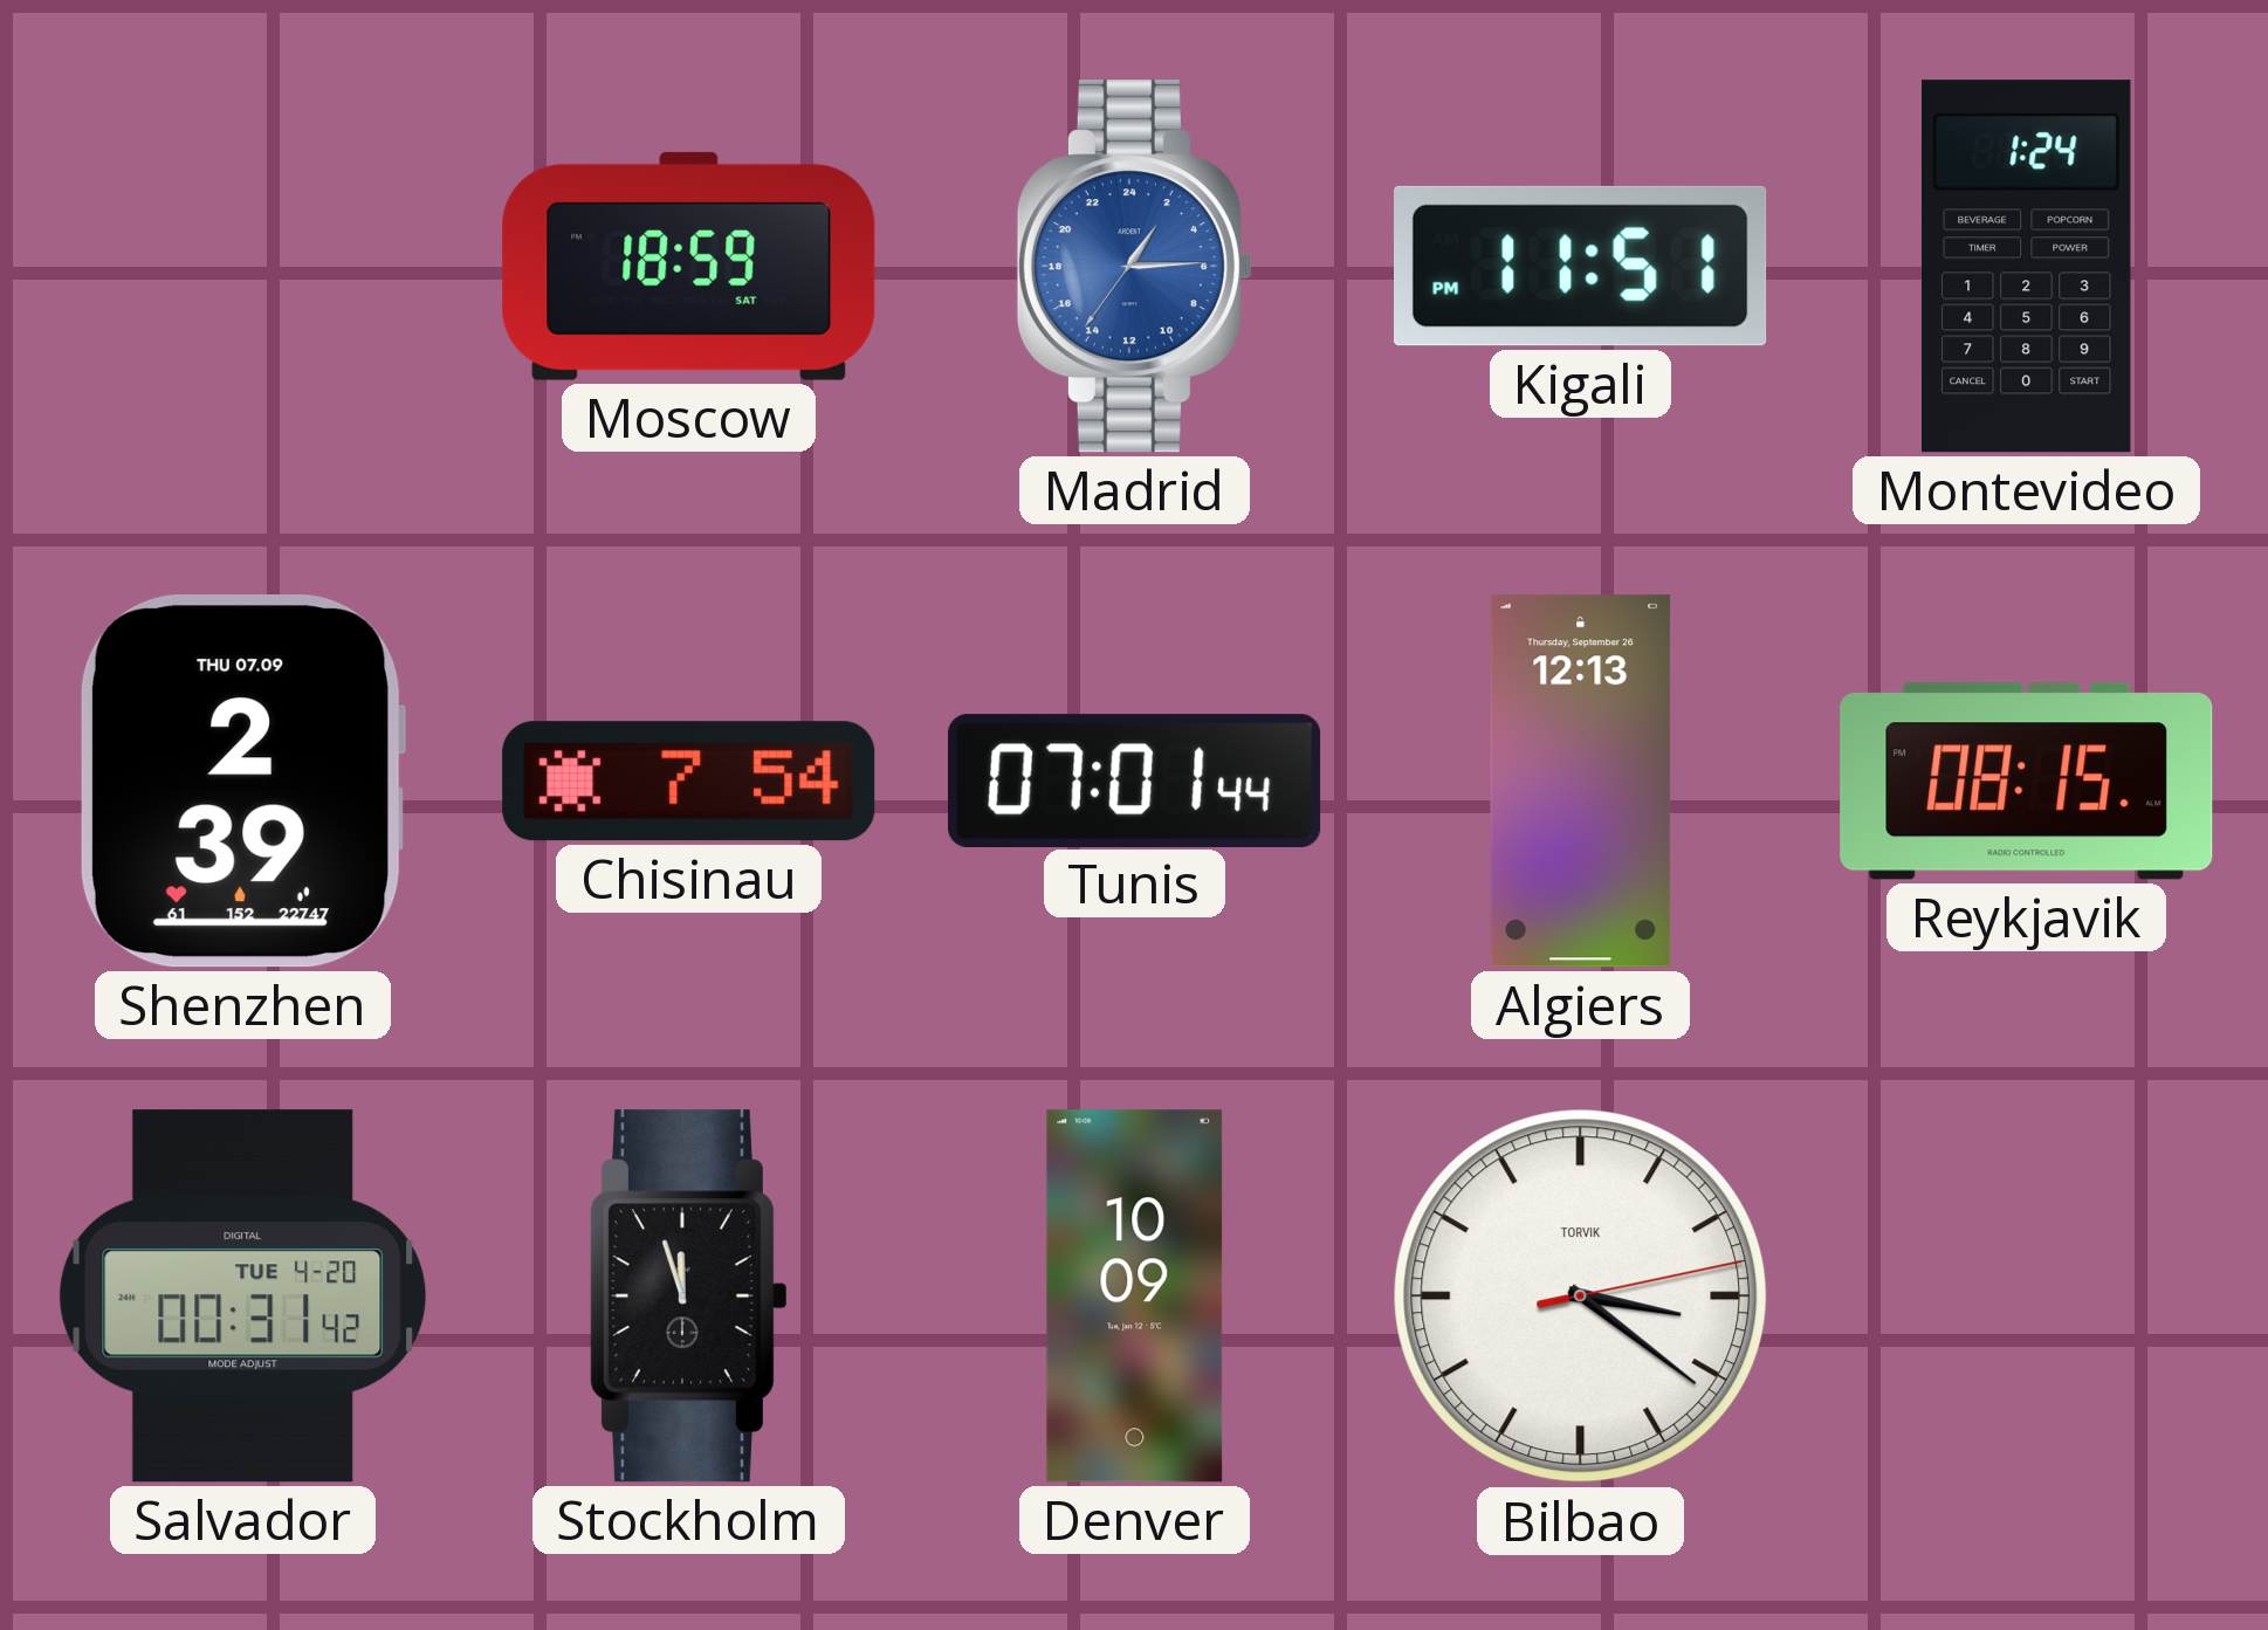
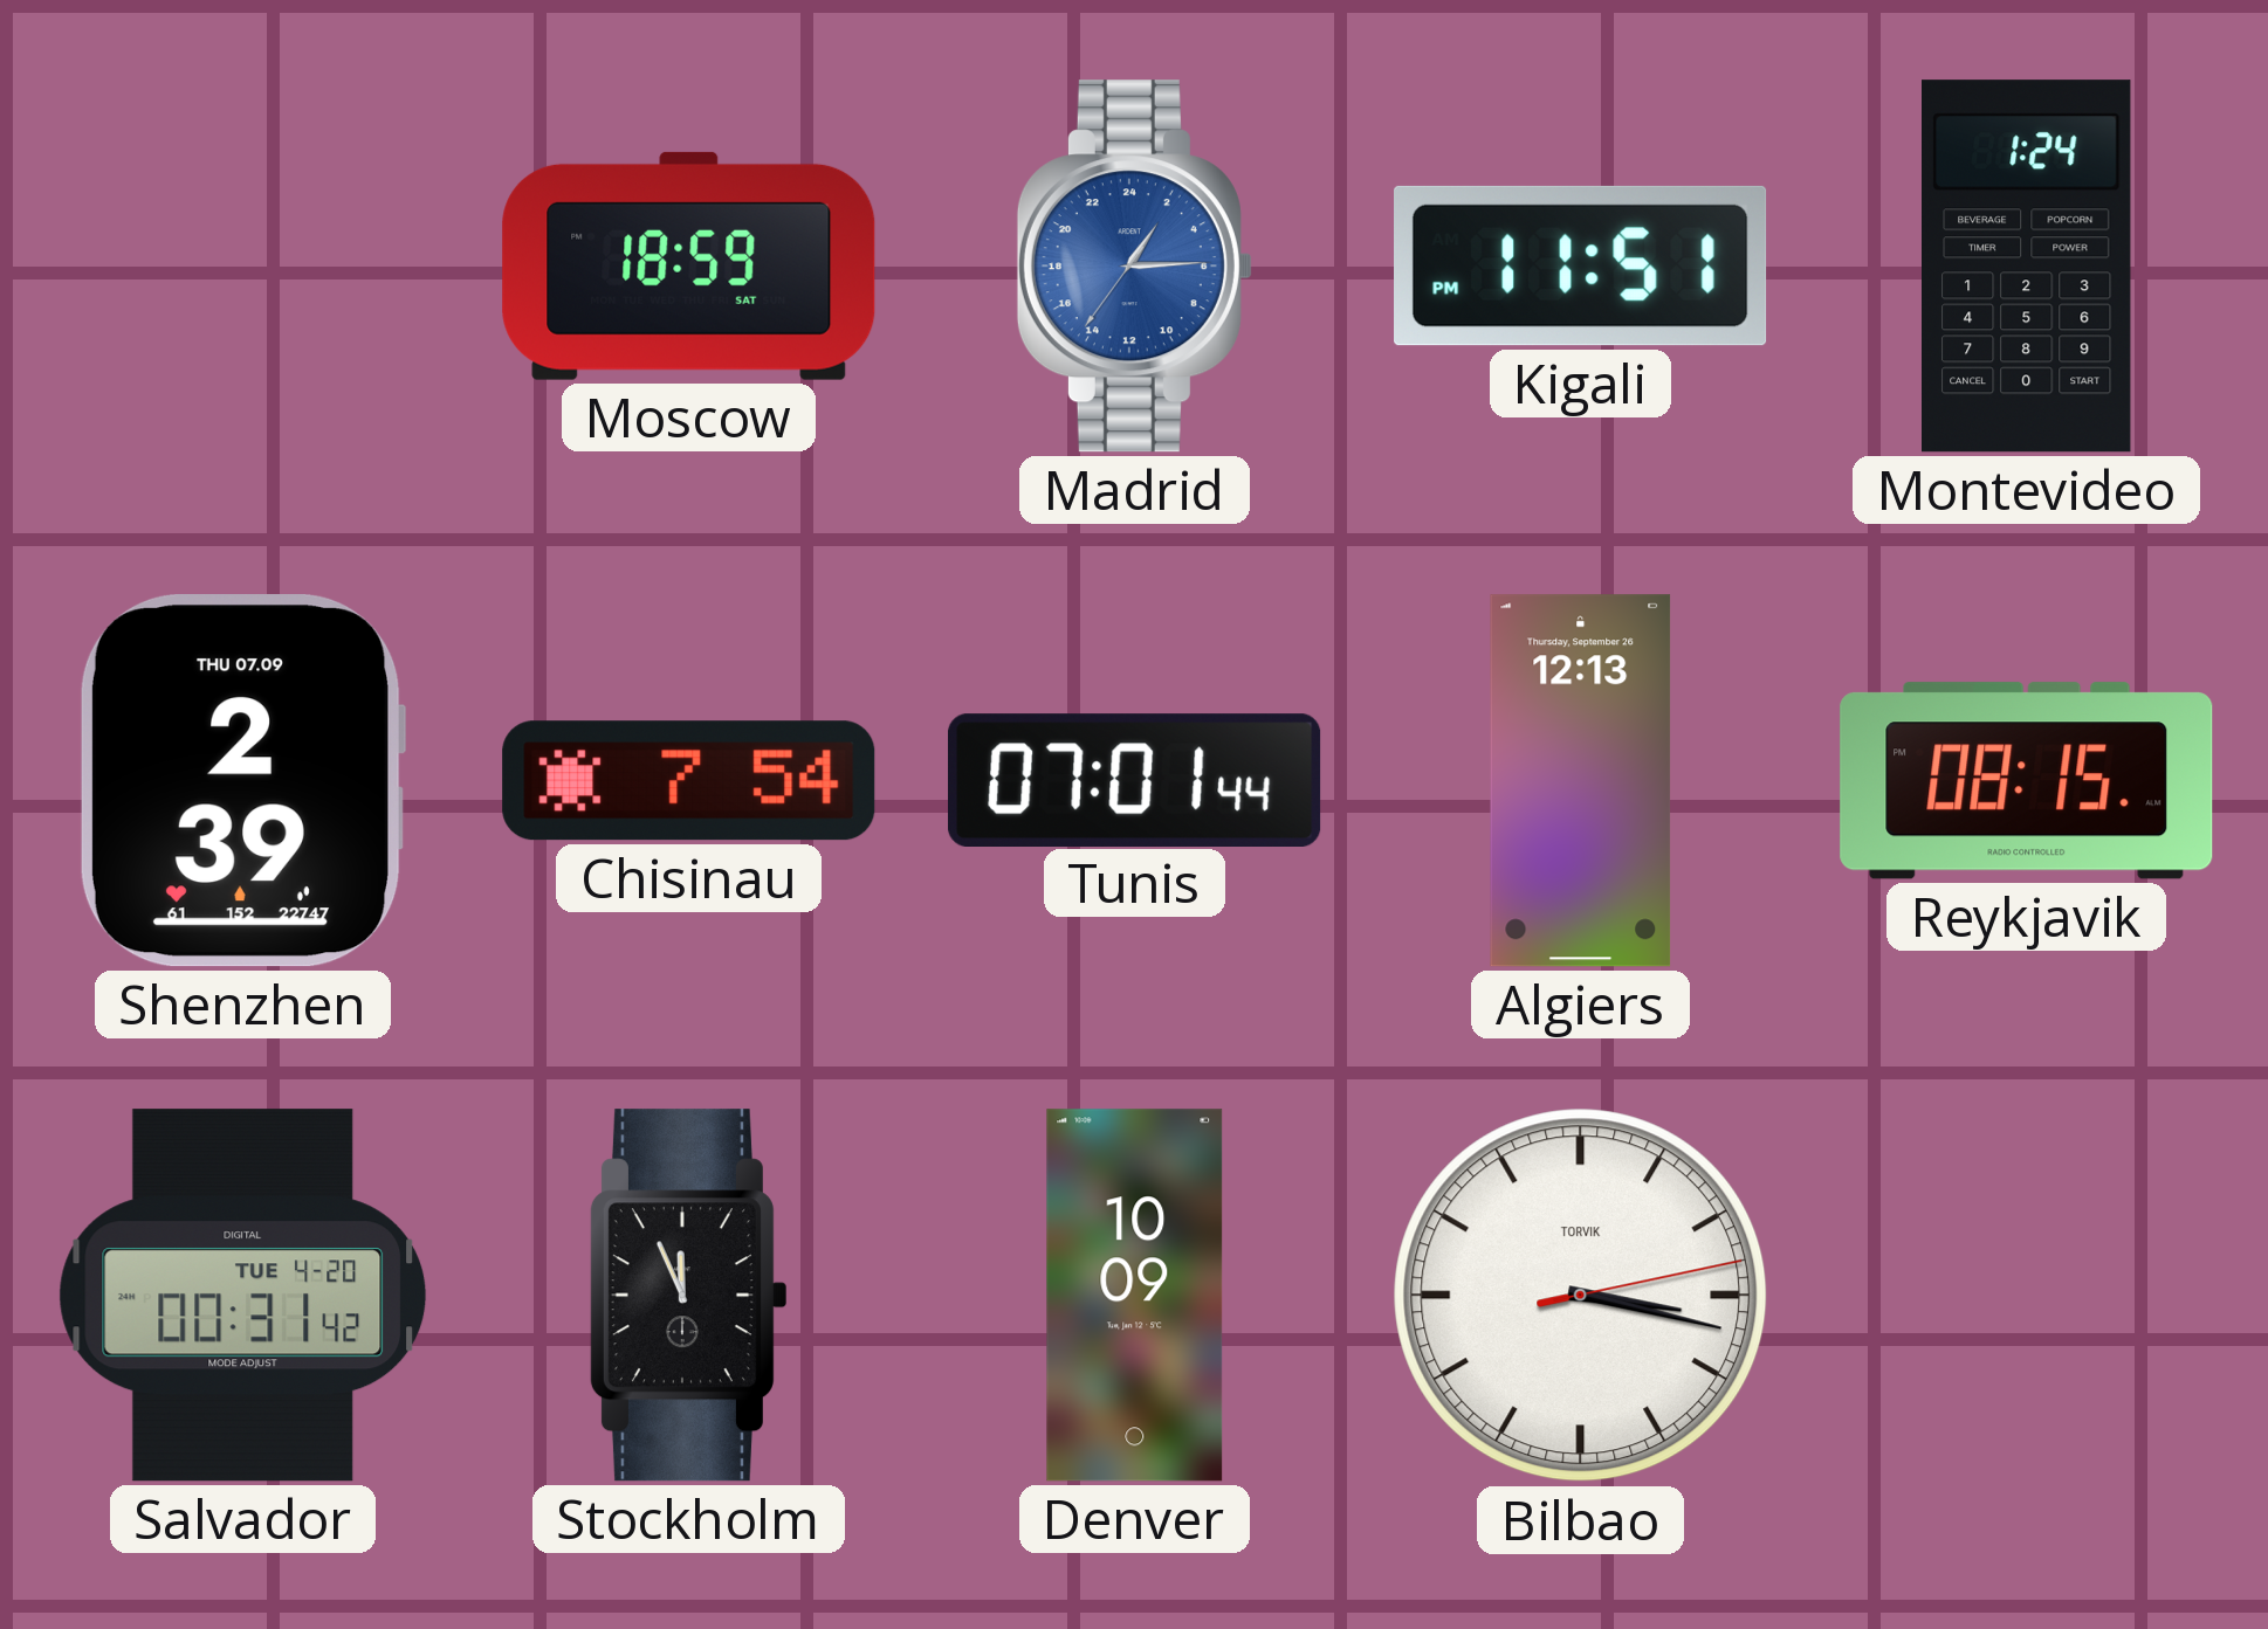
Stockholm: 11:57 -> 11:56
Bilbao: 3:21 -> 3:17
